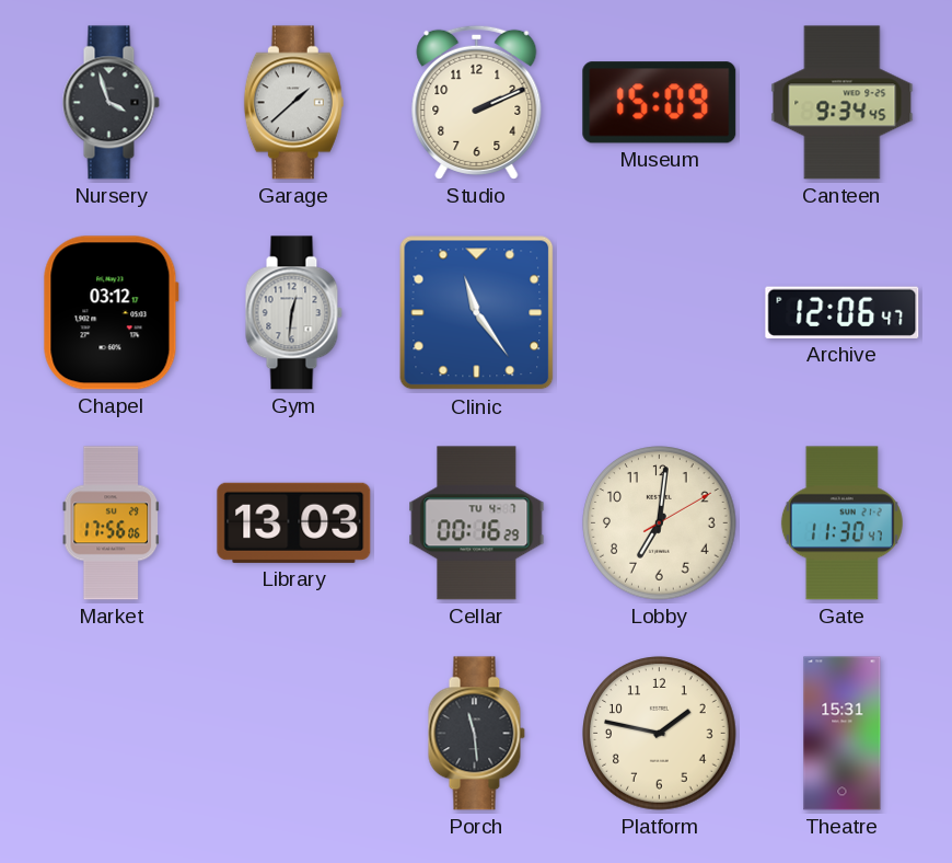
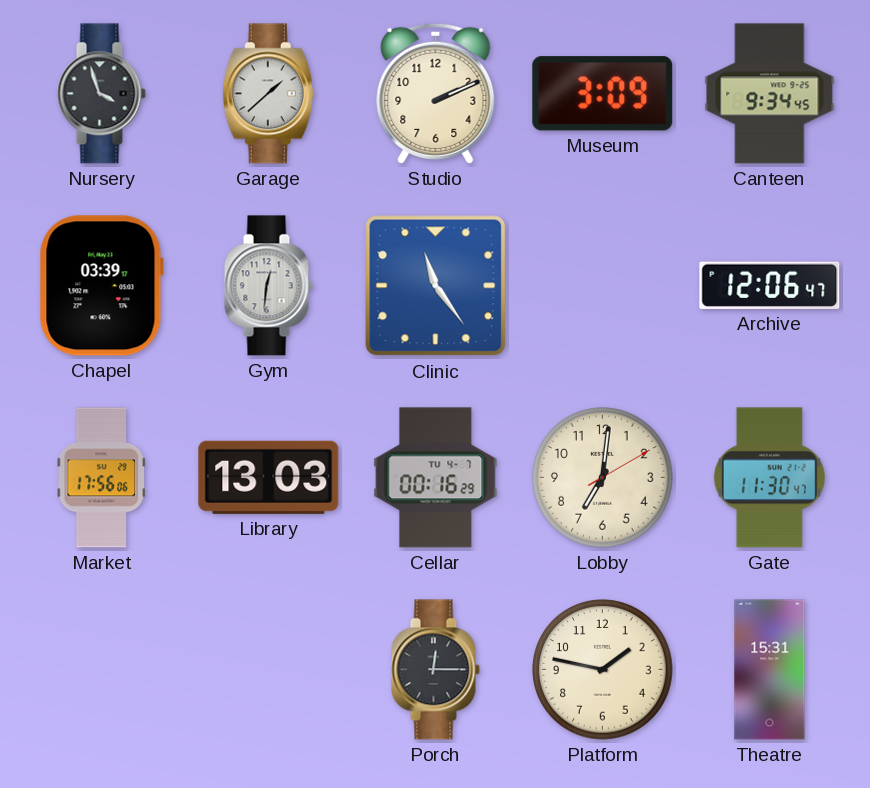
Museum: 15:09 -> 3:09
Chapel: 03:12 -> 03:39
Porch: 11:29 -> 12:15
